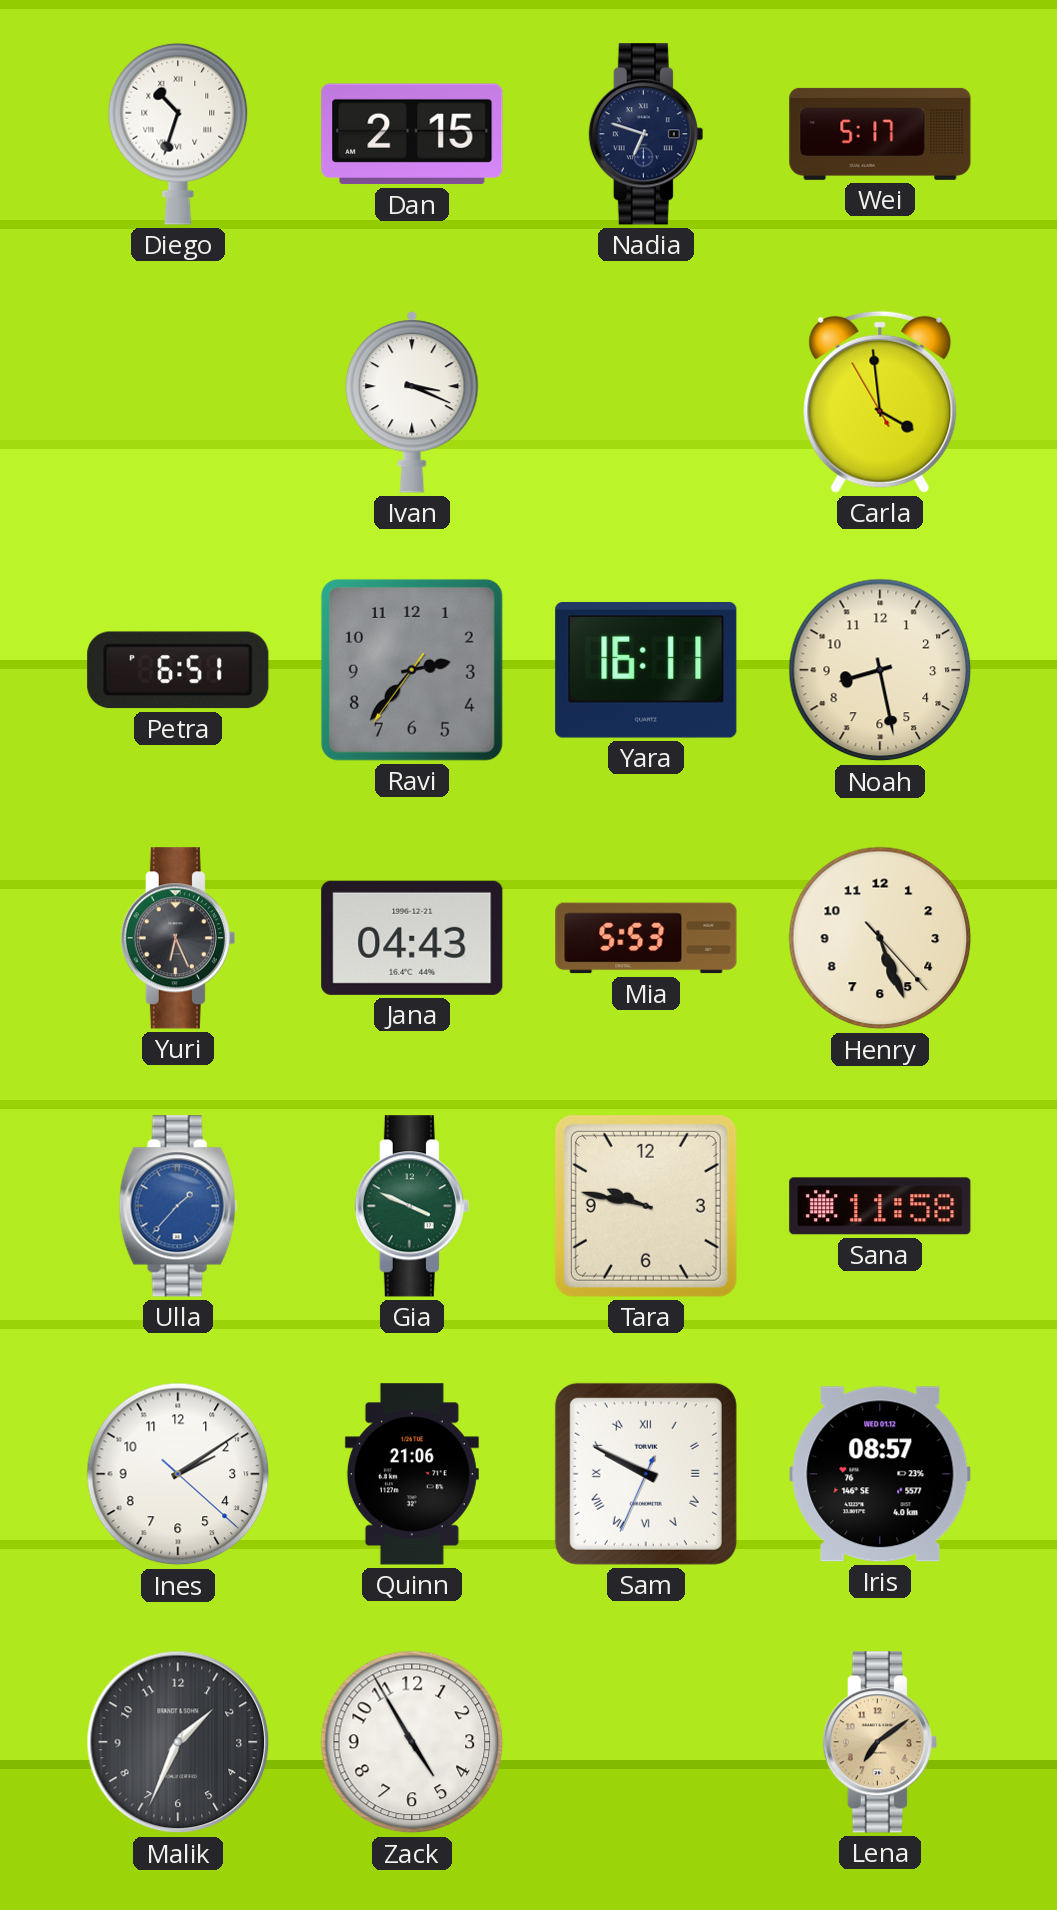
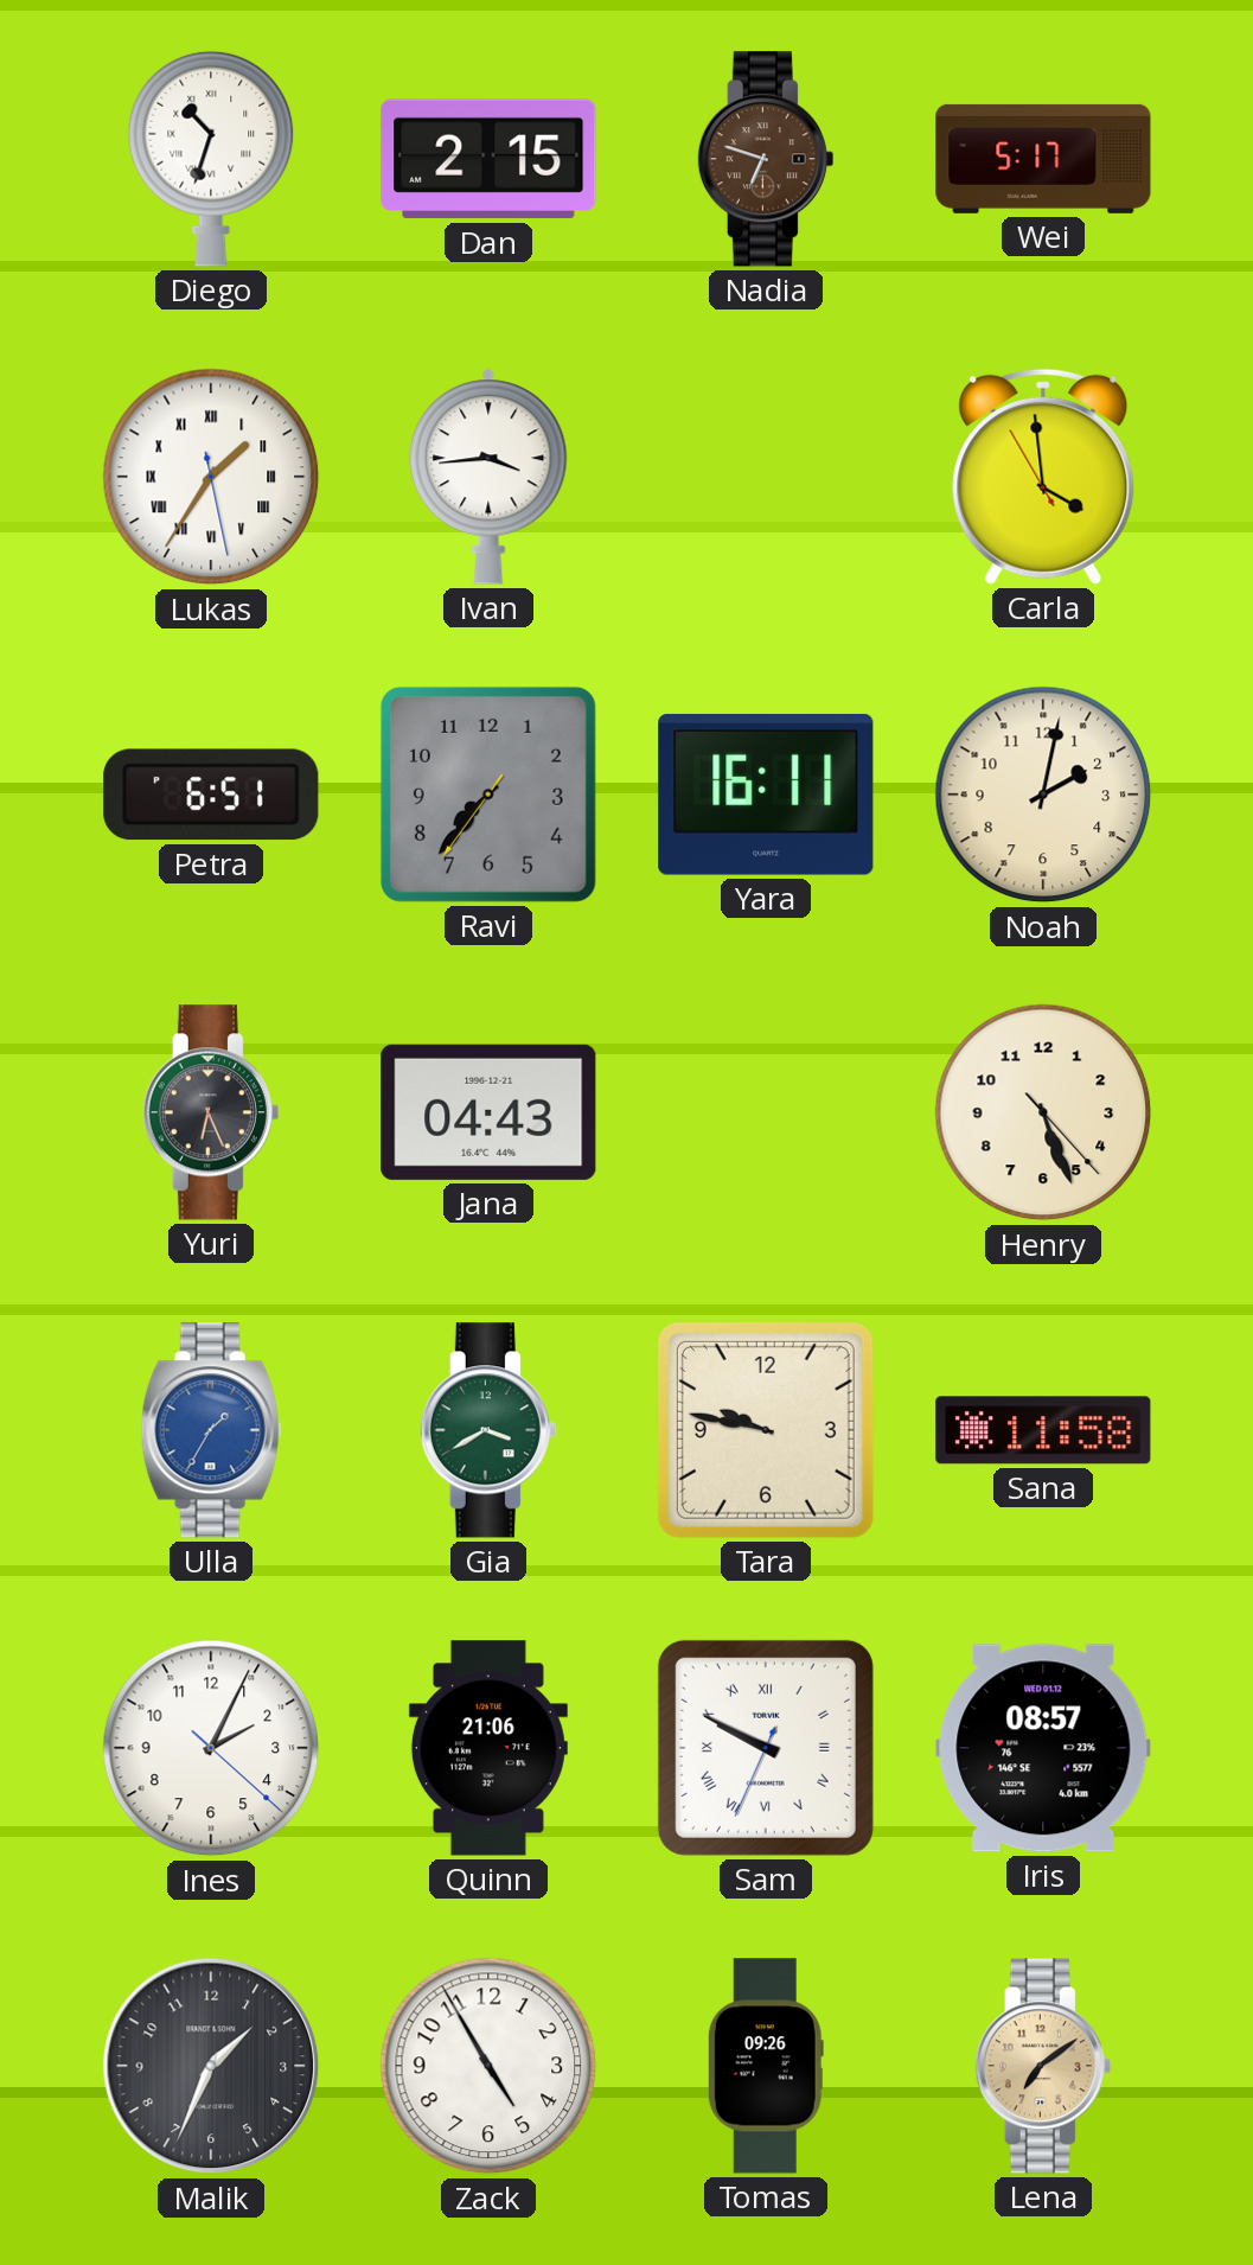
Nadia dial: navy -> brown
Lukas: none -> 1:35
Ivan: 3:19 -> 3:44
Ravi: 2:36 -> 7:36
Noah: 8:28 -> 2:02
Mia: 5:53 -> none
Ulla: 1:37 -> 1:35
Gia: 3:49 -> 3:40
Ines: 2:09 -> 2:04
Tomas: none -> 09:26
